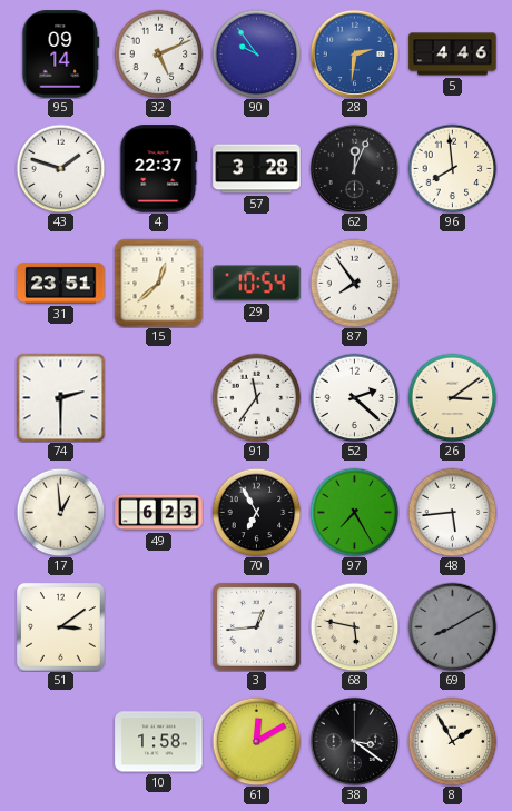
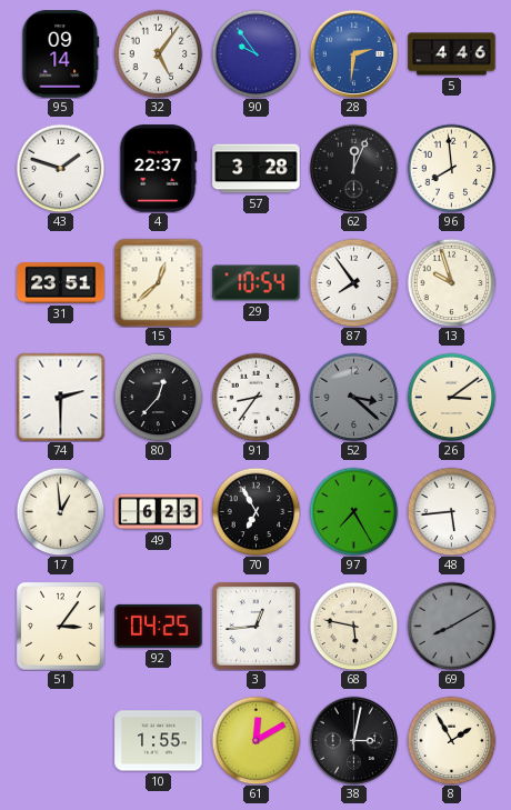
32: 5:11 -> 5:06
13: none -> 9:57
80: none -> 12:37
91: 11:36 -> 8:36
52: 2:22 -> 3:22
52 dial: white -> grey
51: 3:09 -> 3:06
92: none -> 04:25
10: 1:58 -> 1:55
38: 3:21 -> 3:02
